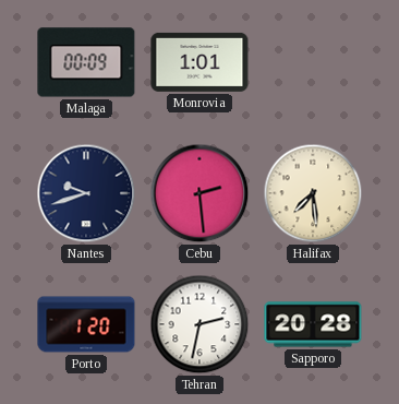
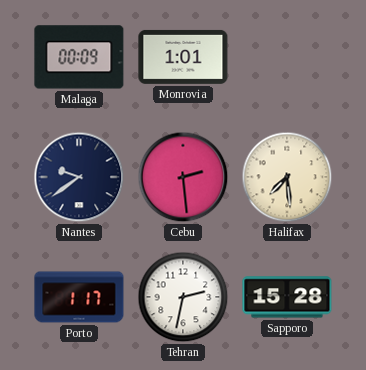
Nantes: 9:42 -> 9:39
Porto: 1:20 -> 1:17
Sapporo: 20:28 -> 15:28
